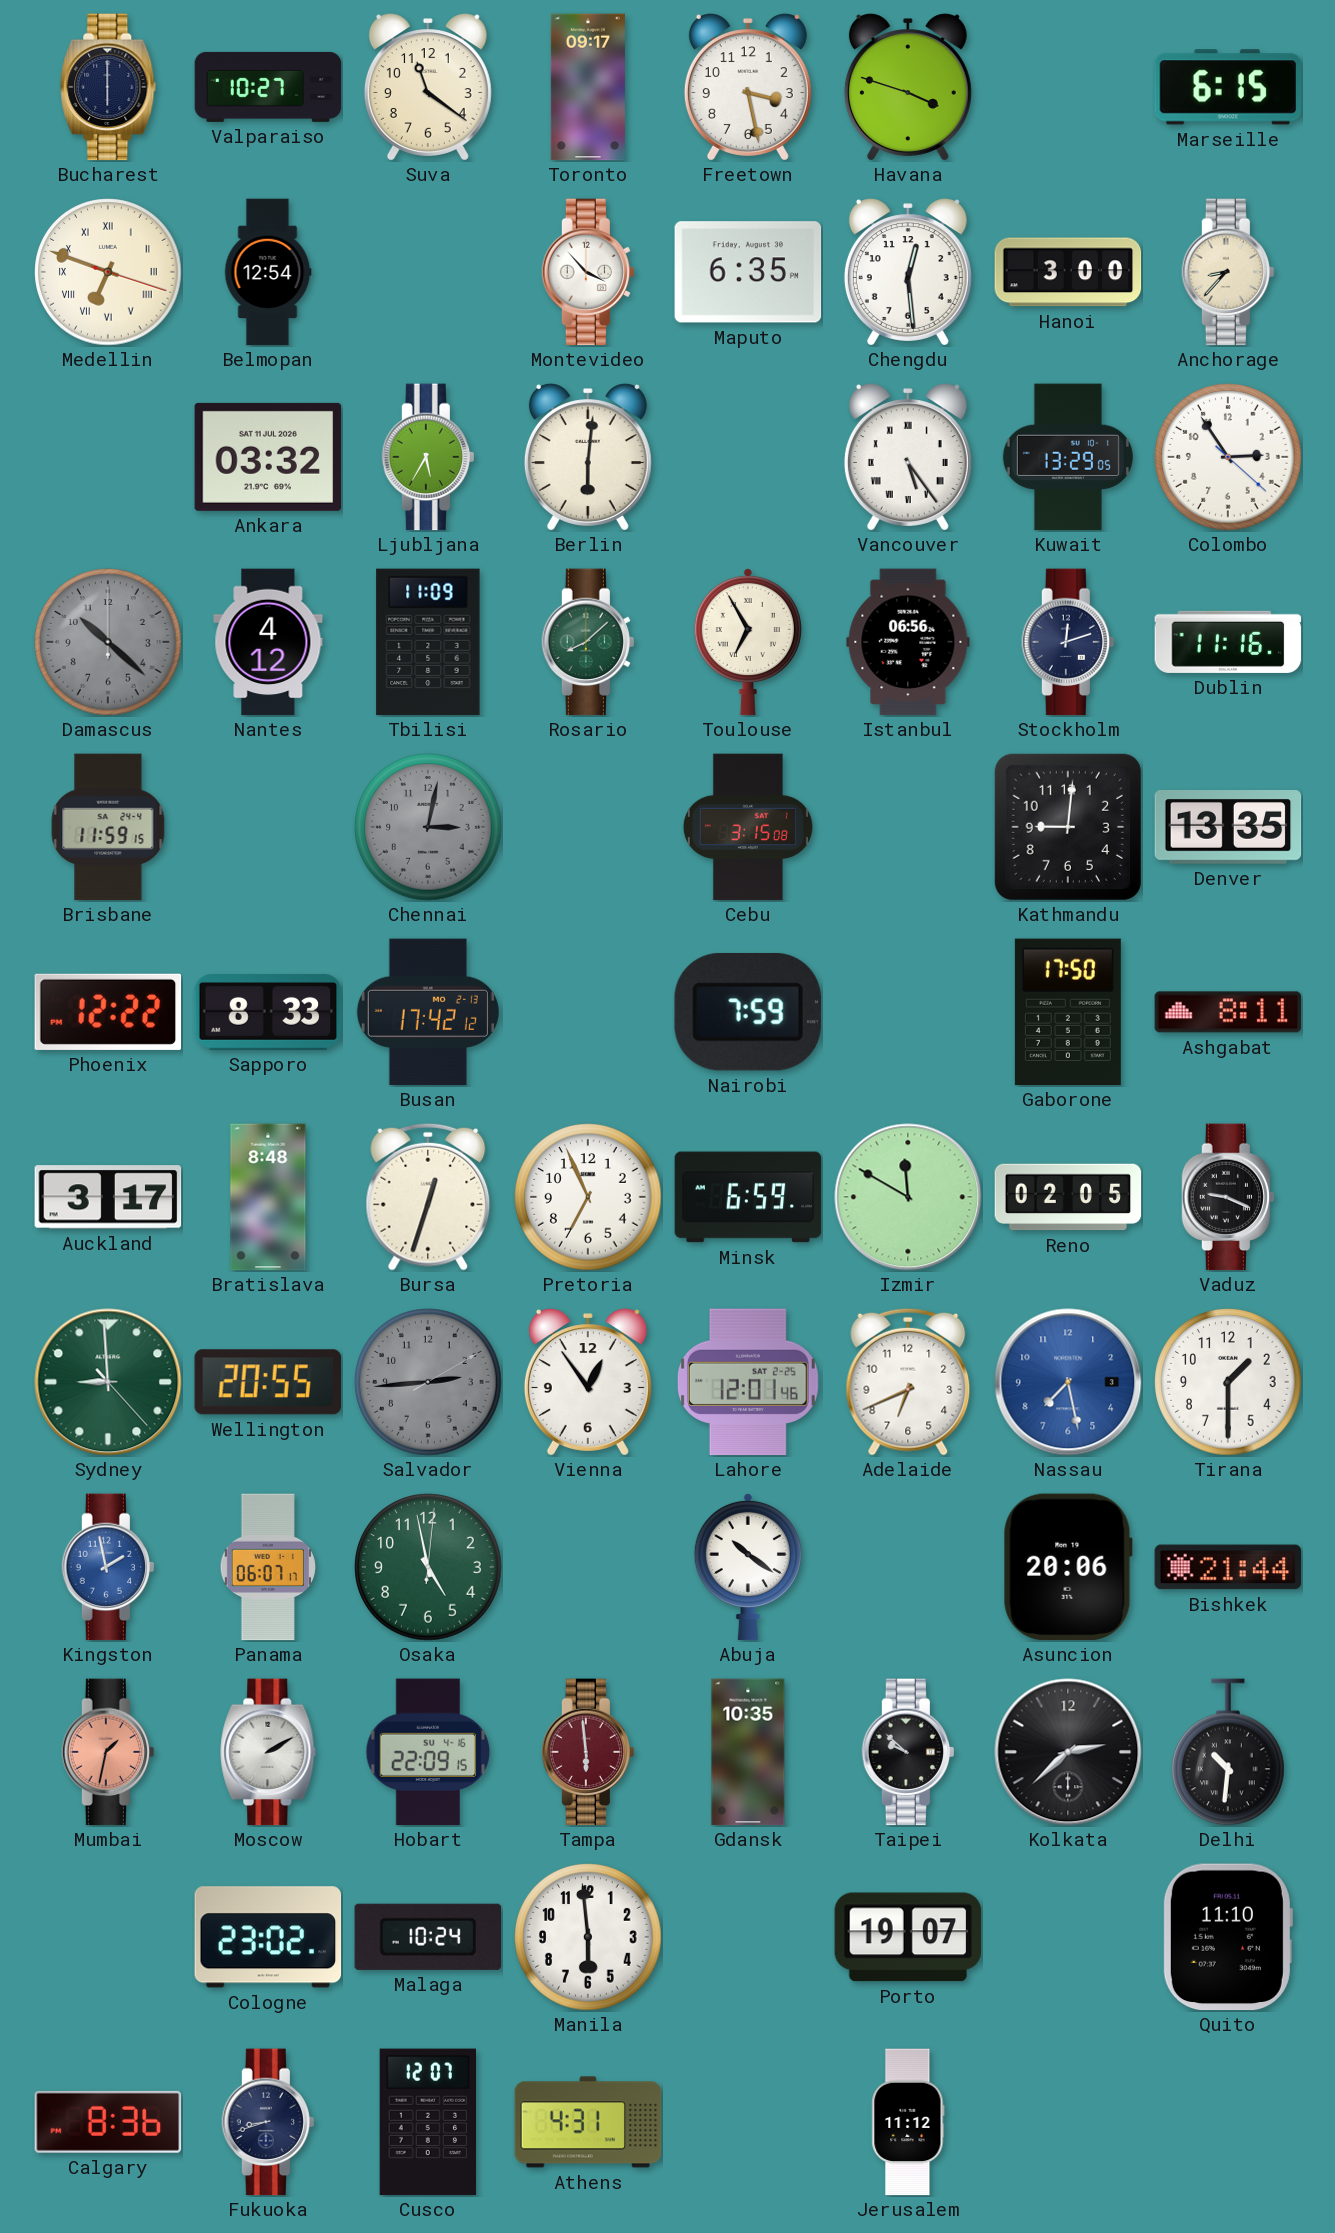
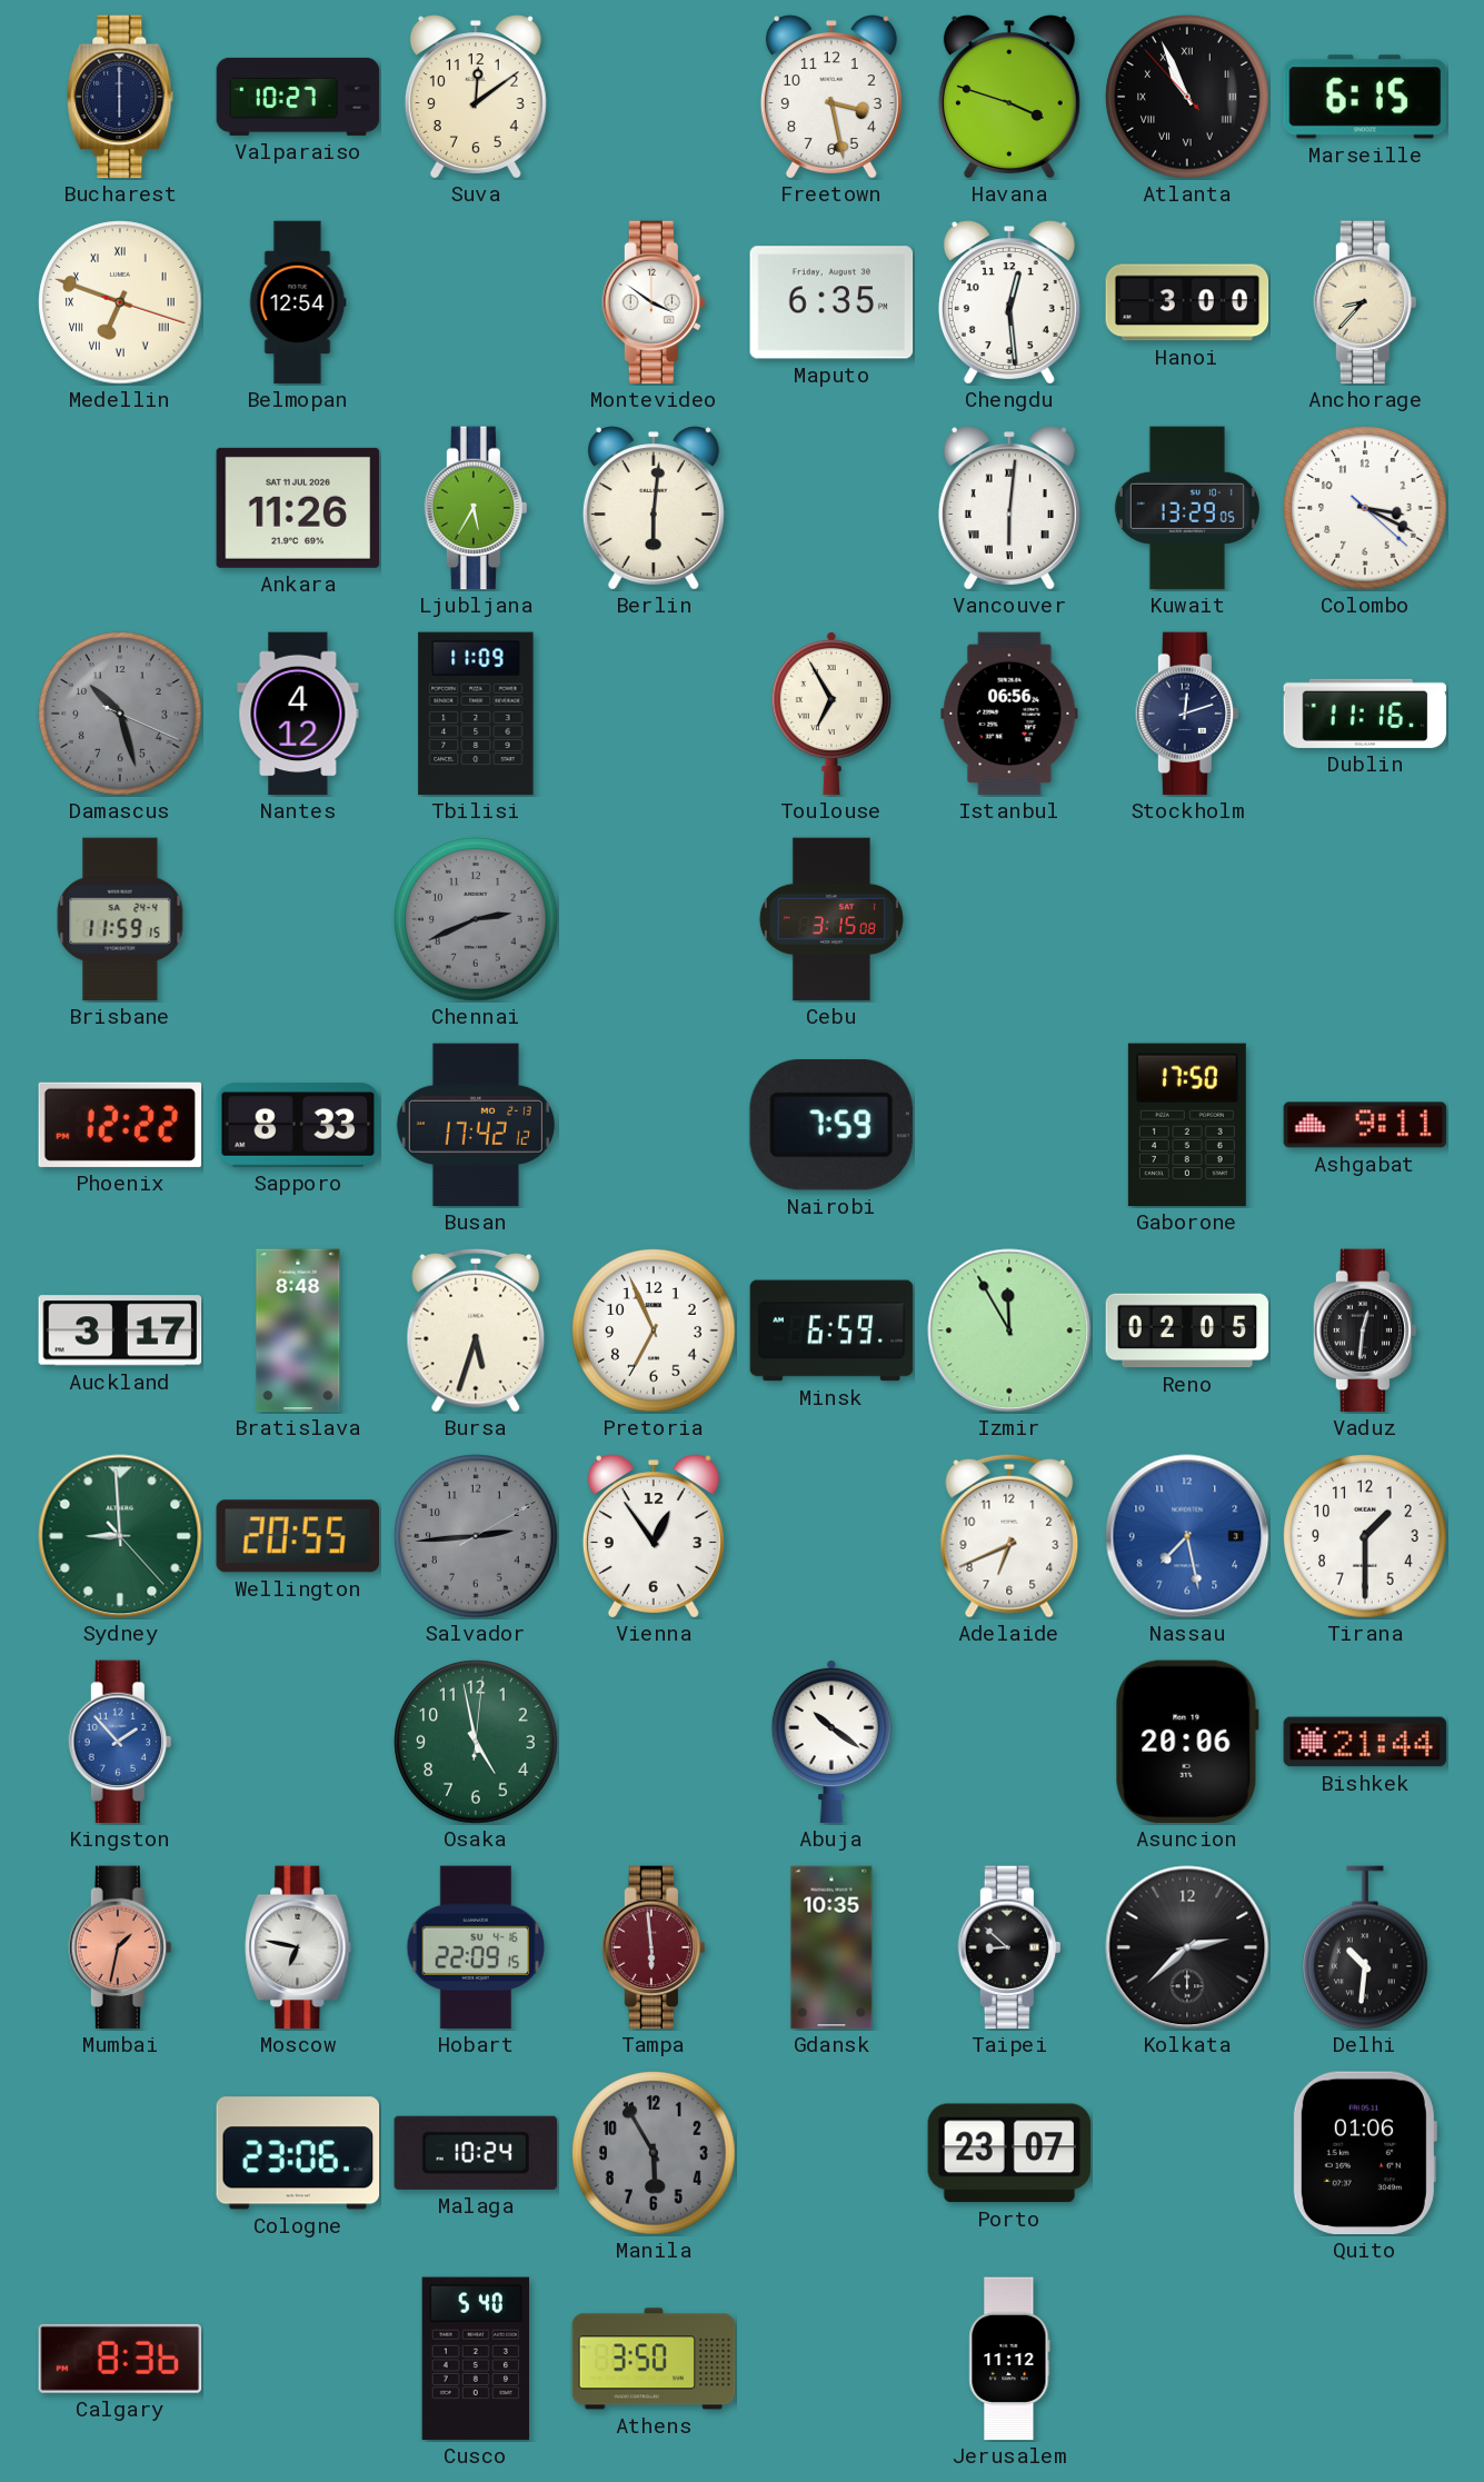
Suva: 11:21 -> 12:09
Toronto: 09:17 -> none
Atlanta: none -> 10:55
Montevideo: 3:53 -> 3:51
Ankara: 03:32 -> 11:26
Vancouver: 5:24 -> 6:01
Colombo: 2:54 -> 3:19
Damascus: 10:22 -> 10:27
Rosario: 8:08 -> none
Chennai: 3:02 -> 2:41
Kathmandu: 9:01 -> none
Denver: 13:35 -> none
Ashgabat: 8:11 -> 9:11
Bursa: 12:33 -> 5:33
Izmir: 11:50 -> 11:55
Vaduz: 9:19 -> 12:31
Lahore: 12:01 -> none
Kingston: 1:58 -> 1:53
Panama: 06:07 -> none
Moscow: 2:10 -> 6:47
Taipei: 9:52 -> 8:52
Cologne: 23:02 -> 23:06
Manila: 5:59 -> 5:55
Manila dial: white -> grey
Porto: 19:07 -> 23:07
Quito: 11:10 -> 01:06
Fukuoka: 8:42 -> none
Cusco: 12:07 -> 5:40
Athens: 4:31 -> 3:50
